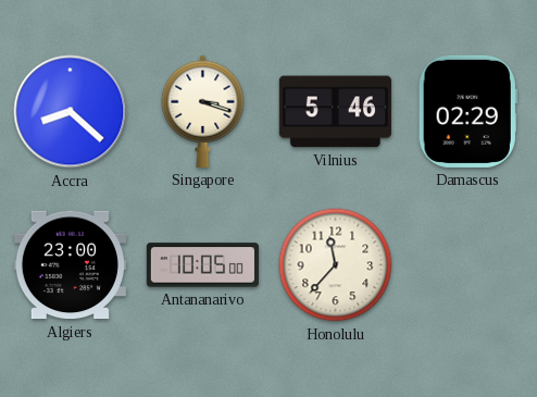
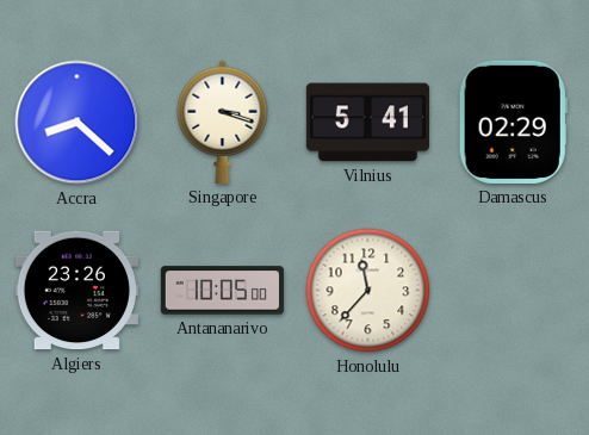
Vilnius: 5:46 -> 5:41
Algiers: 23:00 -> 23:26
